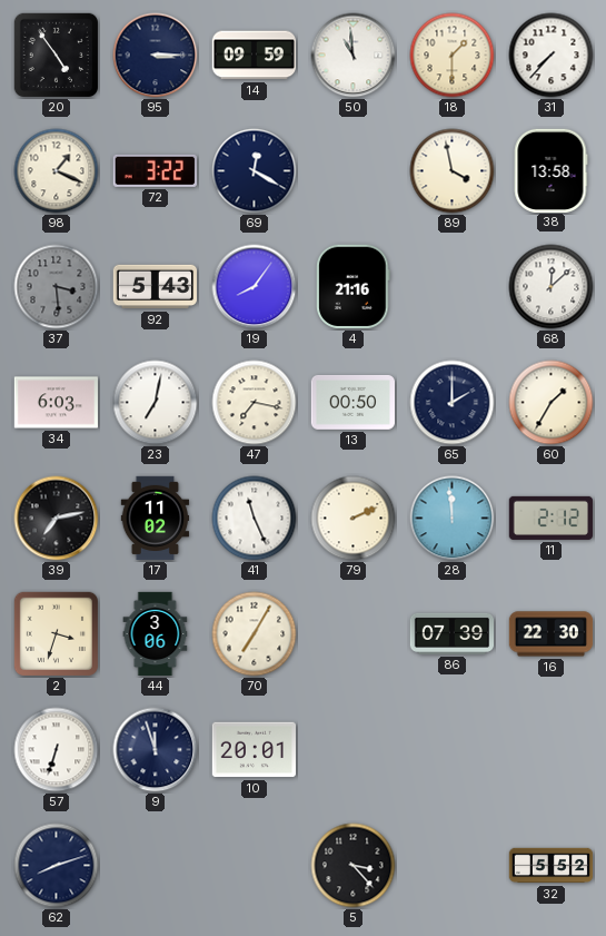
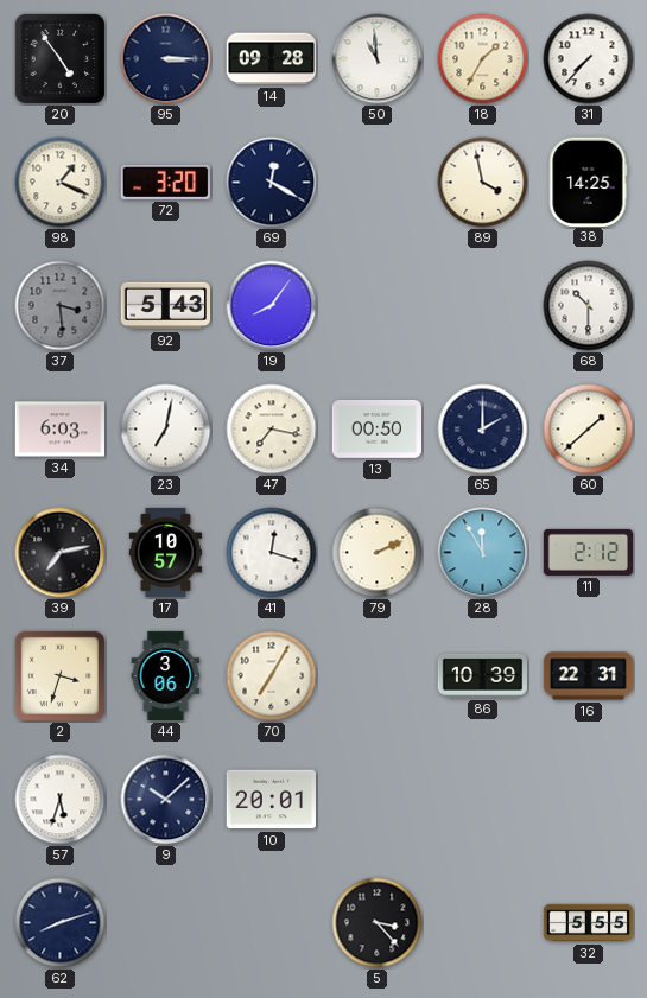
14: 09:59 -> 09:28
18: 1:30 -> 1:35
72: 3:22 -> 3:20
38: 13:58 -> 14:25
4: 21:16 -> none
68: 12:08 -> 10:30
60: 1:35 -> 1:38
17: 11:02 -> 10:57
41: 11:26 -> 12:18
28: 11:59 -> 11:55
86: 07:39 -> 10:39
16: 22:30 -> 22:31
57: 6:33 -> 5:33
9: 11:57 -> 10:08
32: 5:52 -> 5:55
